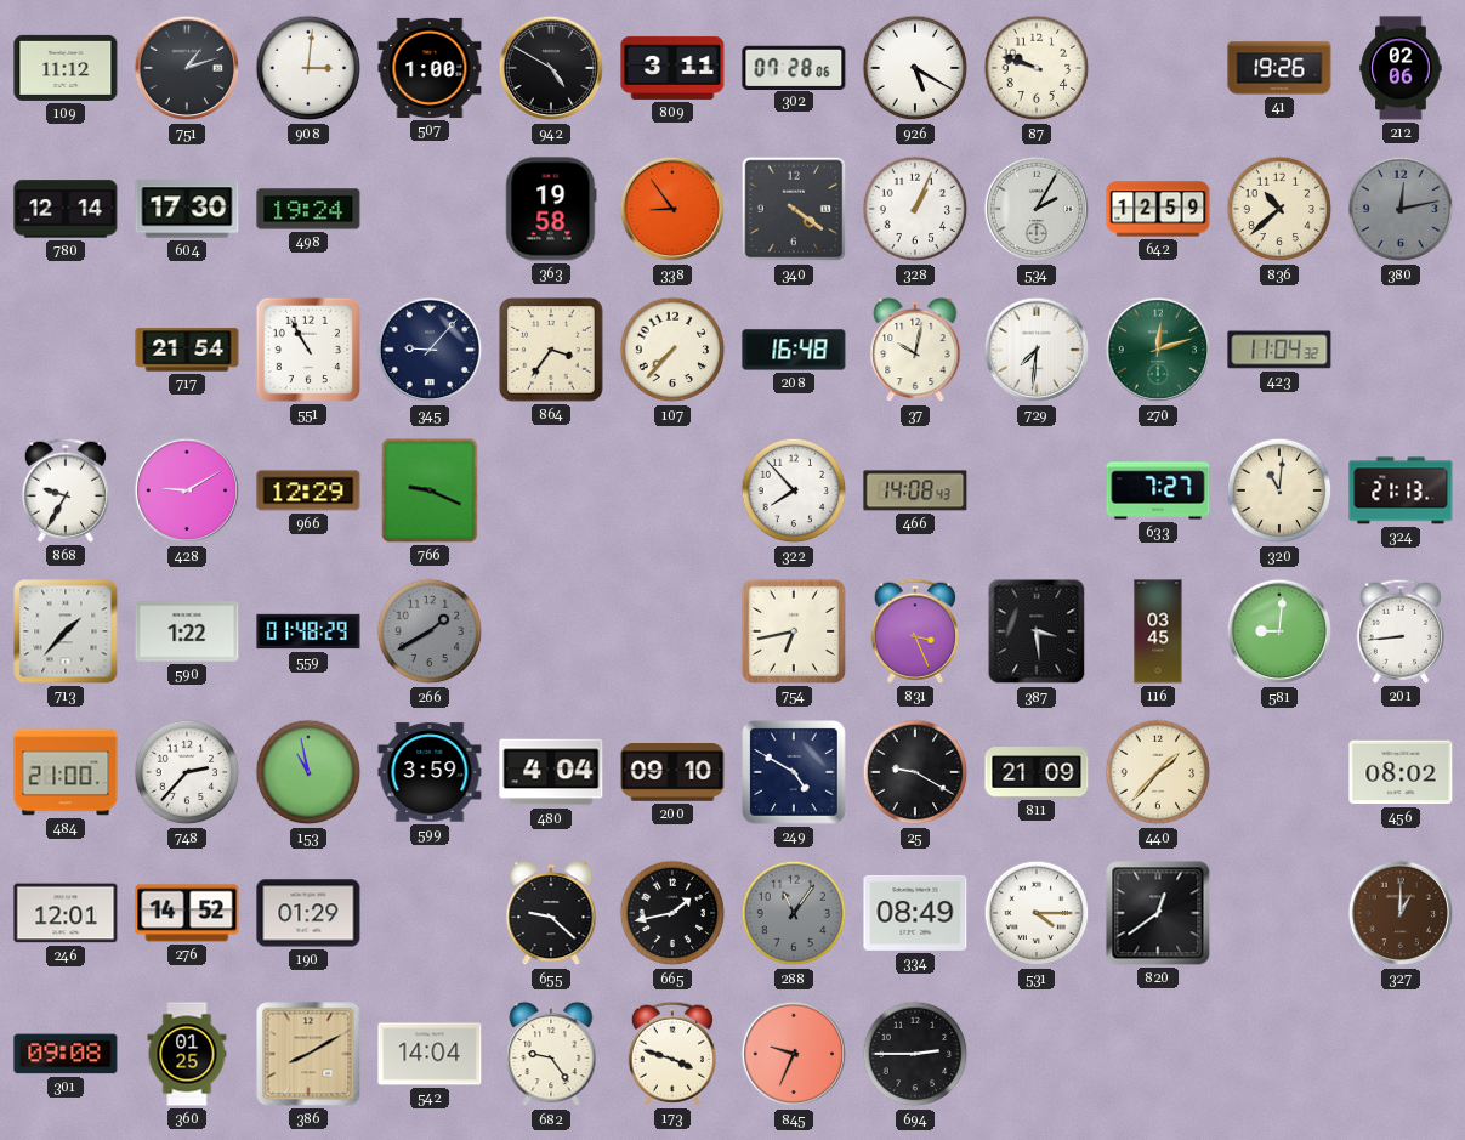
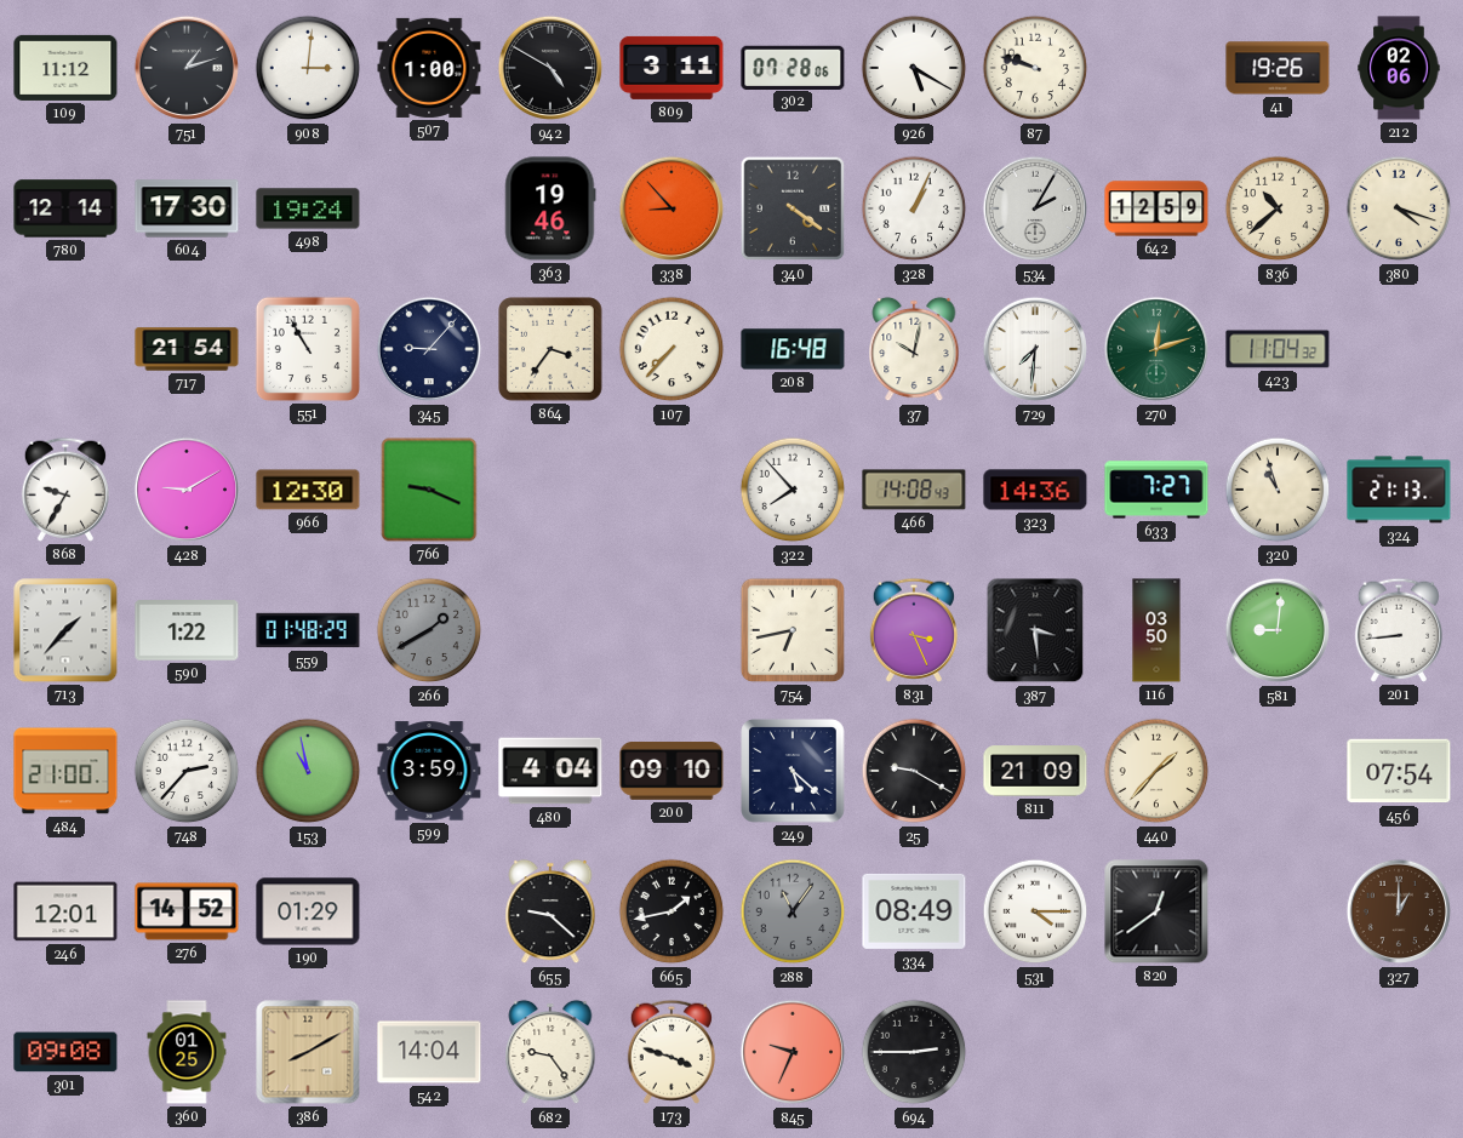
363: 19:58 -> 19:46
338: 8:54 -> 8:53
380: 12:13 -> 4:18
380 dial: grey -> cream
966: 12:29 -> 12:30
323: none -> 14:36
320: 11:01 -> 10:57
116: 03:45 -> 03:50
249: 4:50 -> 5:22
456: 08:02 -> 07:54
